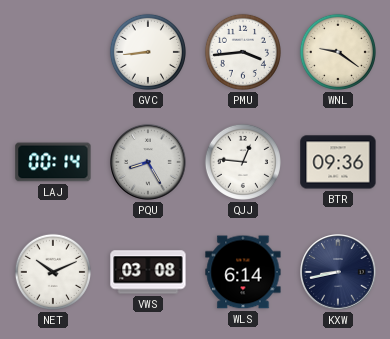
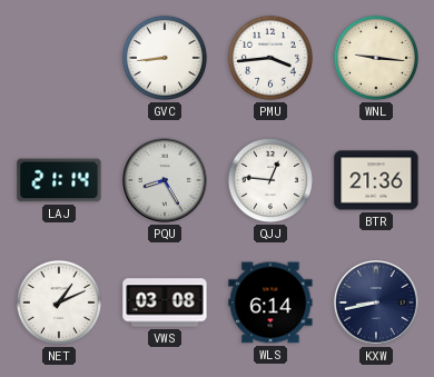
WNL: 9:21 -> 9:16
LAJ: 00:14 -> 21:14
BTR: 09:36 -> 21:36
NET: 10:11 -> 1:11
